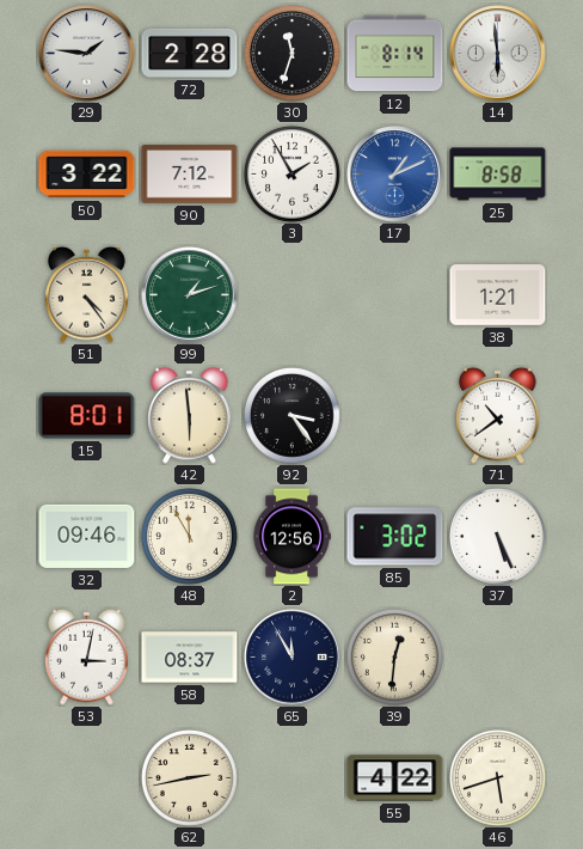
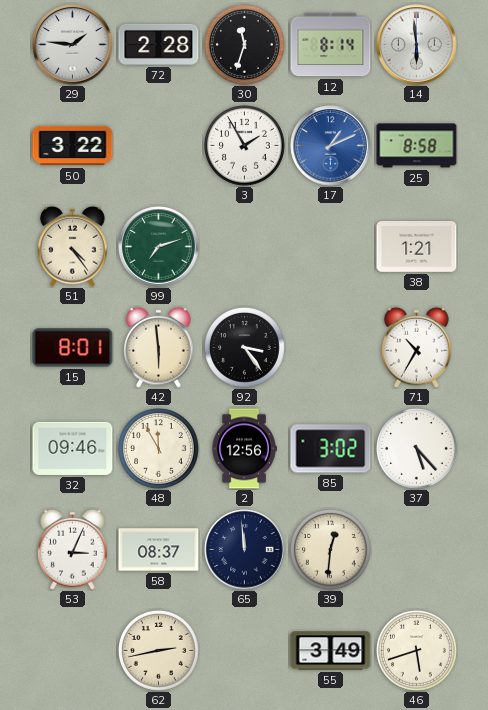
90: 7:12 -> none
99: 1:12 -> 7:12
71: 10:39 -> 10:35
37: 5:26 -> 5:23
53: 3:02 -> 3:04
65: 11:55 -> 11:59
55: 4:22 -> 3:49
